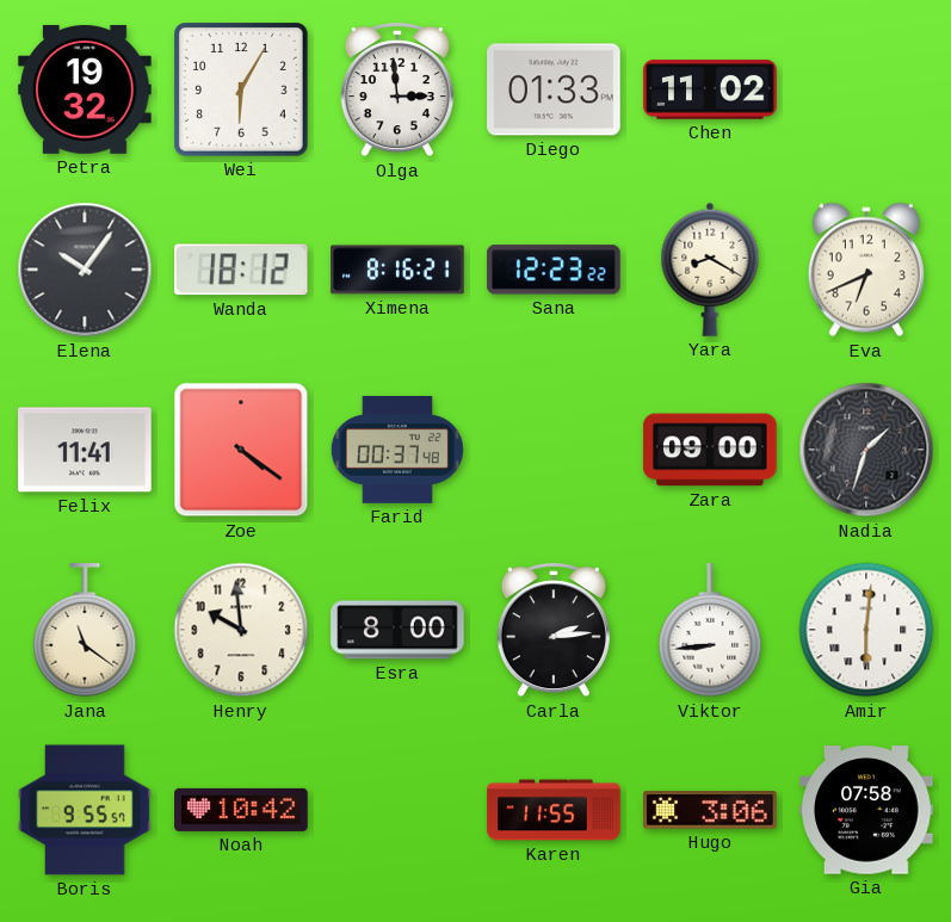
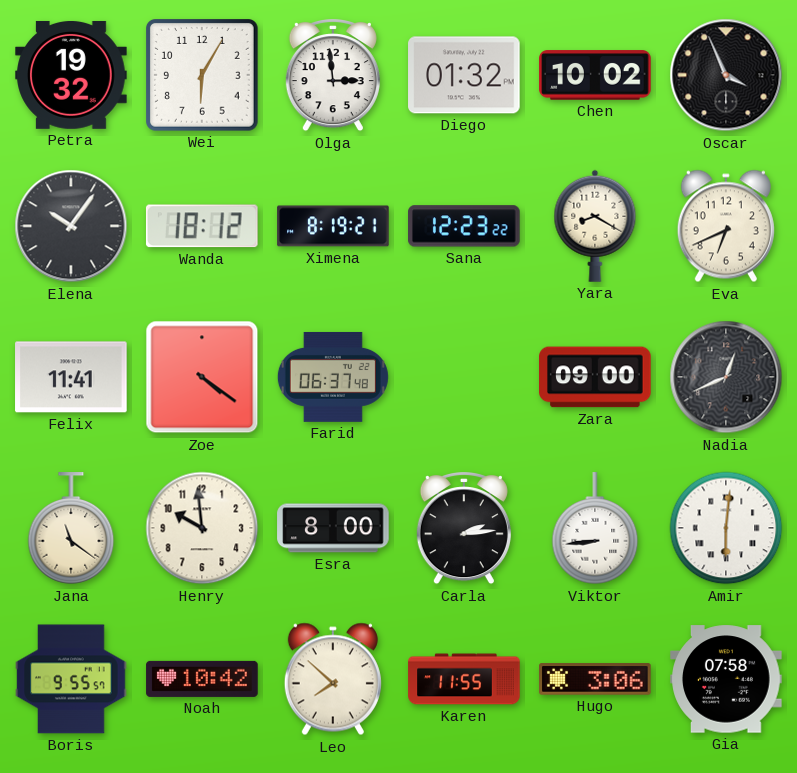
Diego: 01:33 -> 01:32
Chen: 11:02 -> 10:02
Oscar: none -> 3:56
Ximena: 8:16 -> 8:19
Farid: 00:37 -> 06:37
Nadia: 1:33 -> 12:41
Leo: none -> 7:52
